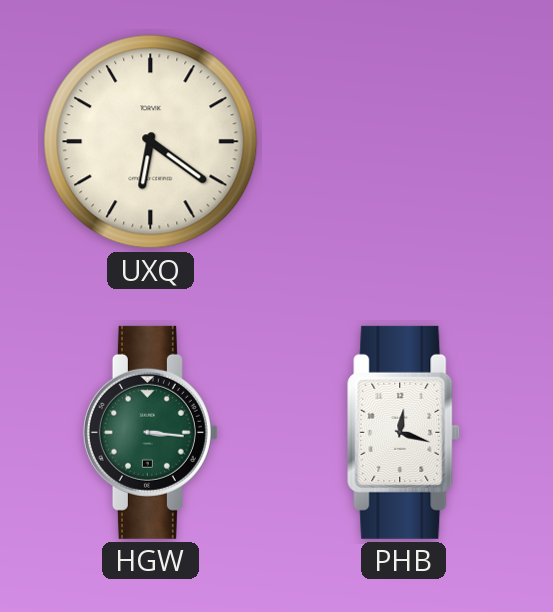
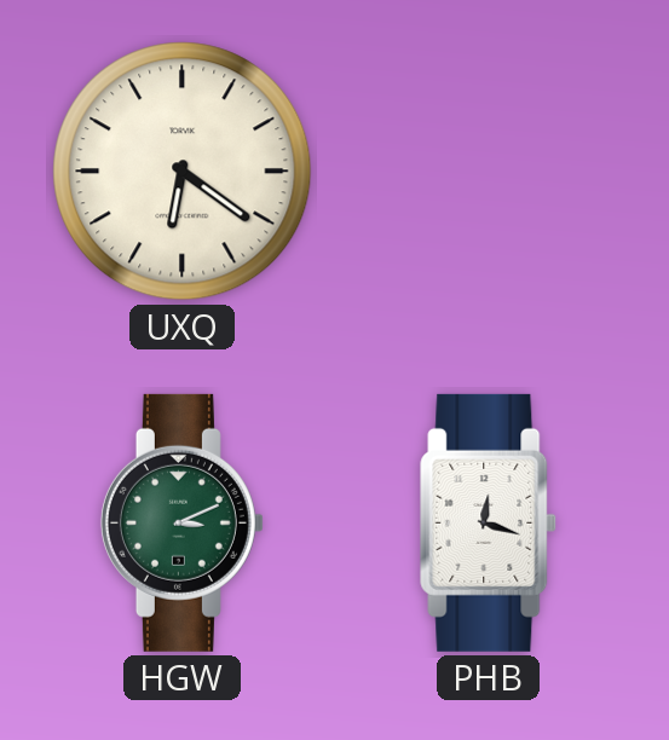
HGW: 3:16 -> 3:11
